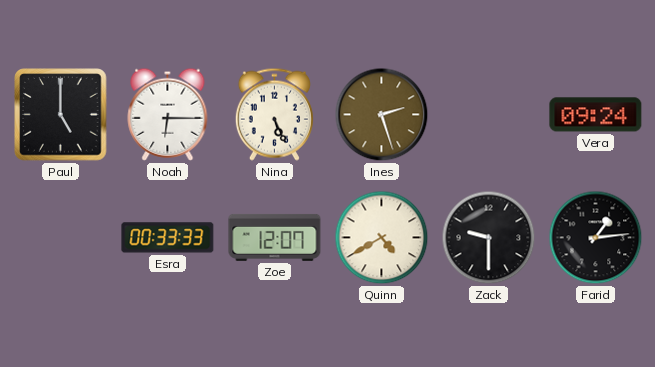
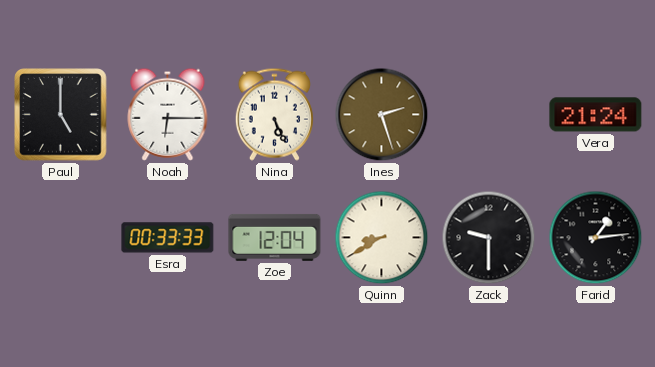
Vera: 09:24 -> 21:24
Zoe: 12:07 -> 12:04
Quinn: 4:40 -> 8:40
